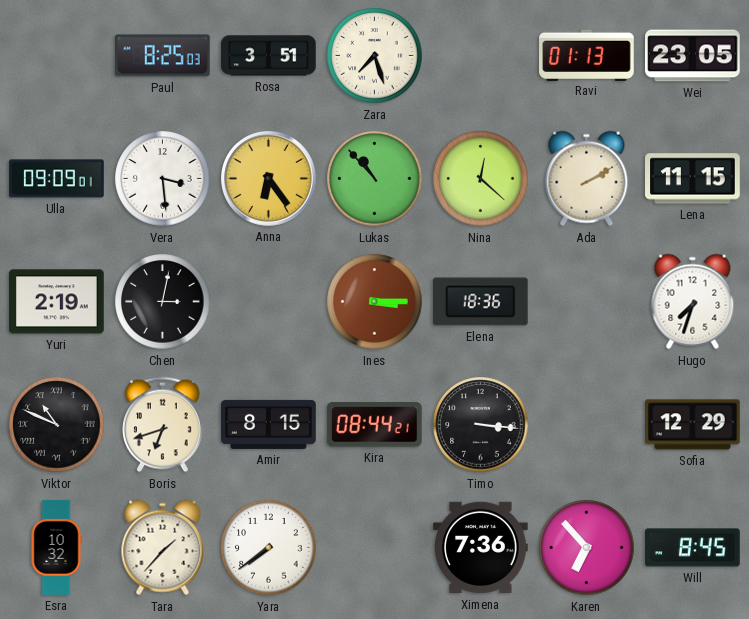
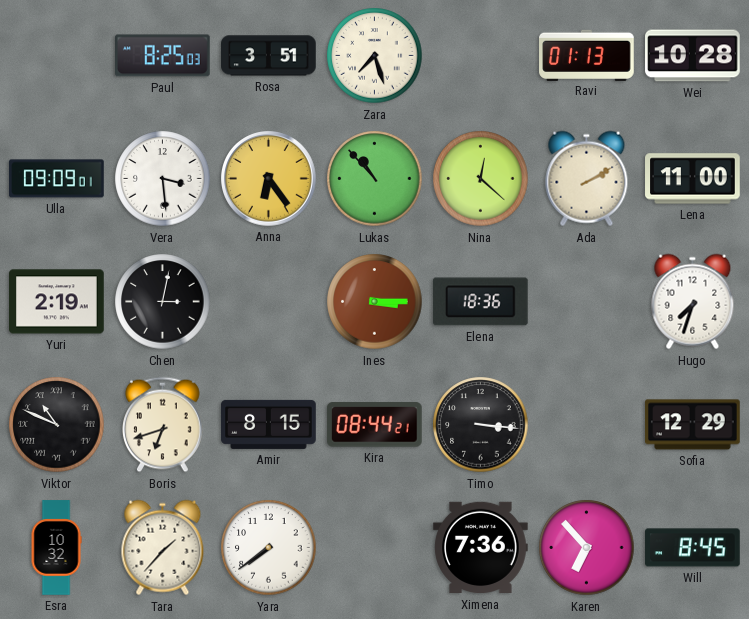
Wei: 23:05 -> 10:28
Lena: 11:15 -> 11:00
